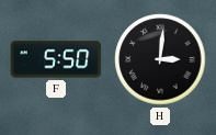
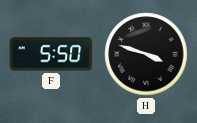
H: 3:01 -> 3:48
